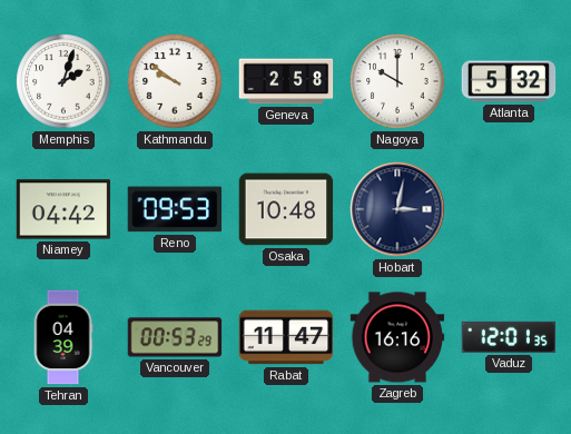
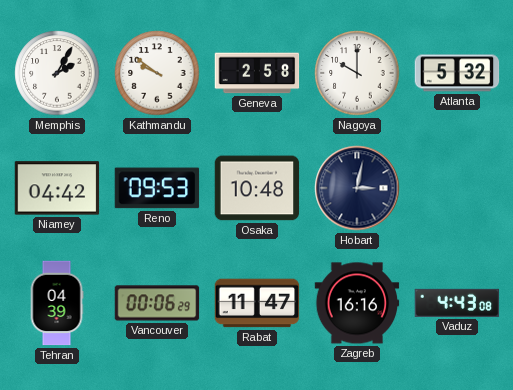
Memphis: 2:03 -> 2:05
Vancouver: 00:53 -> 00:06
Vaduz: 12:01 -> 4:43
